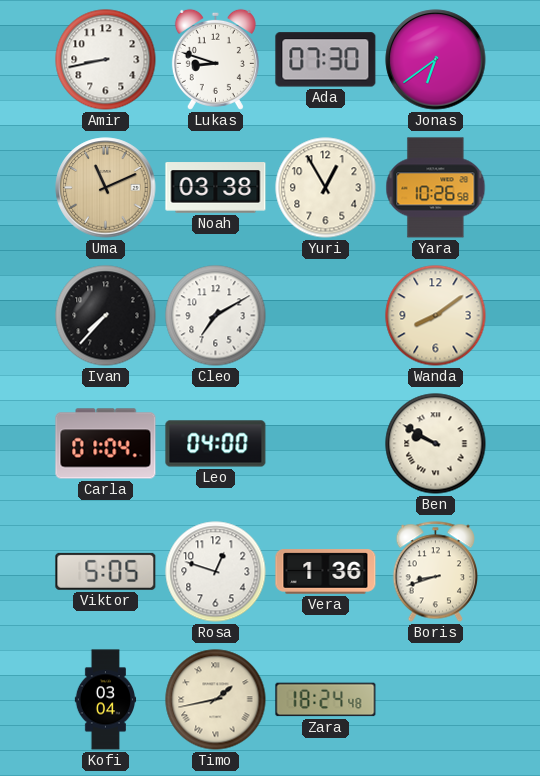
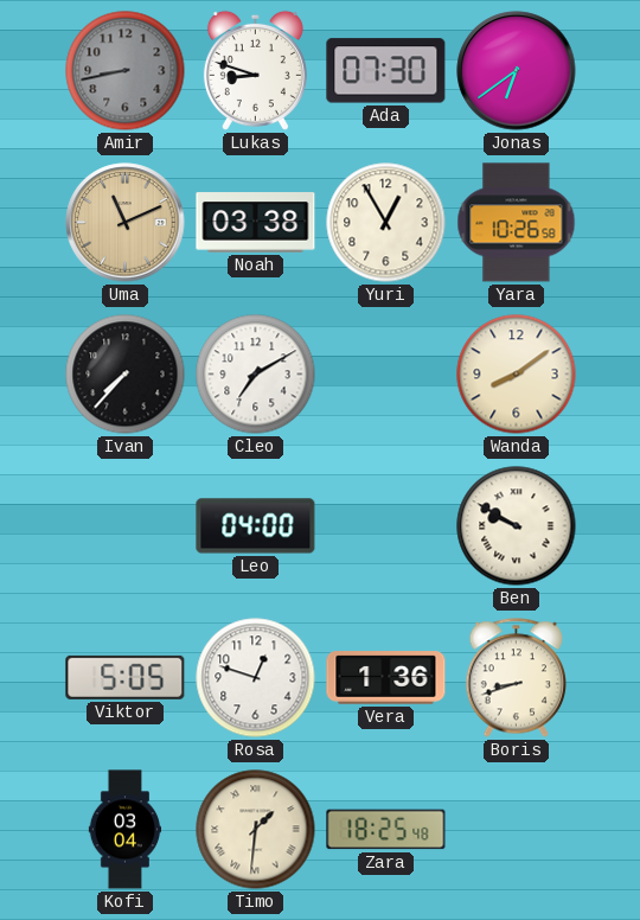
Amir dial: white -> grey
Carla: 01:04 -> none
Timo: 1:43 -> 1:31
Zara: 18:24 -> 18:25
